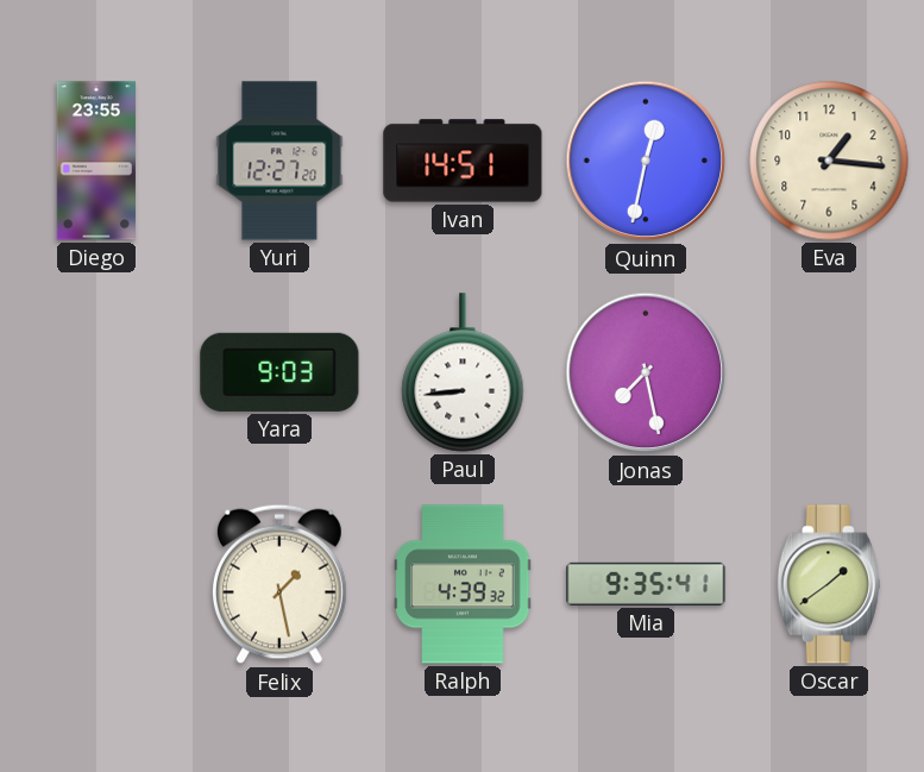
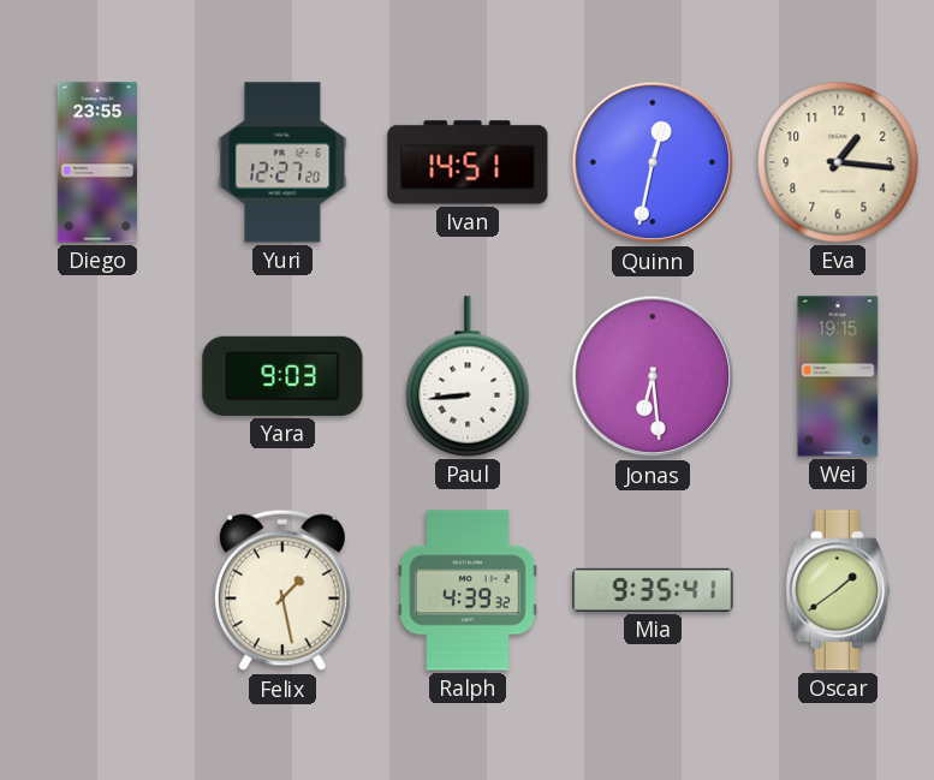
Jonas: 7:28 -> 6:29
Wei: none -> 19:15
